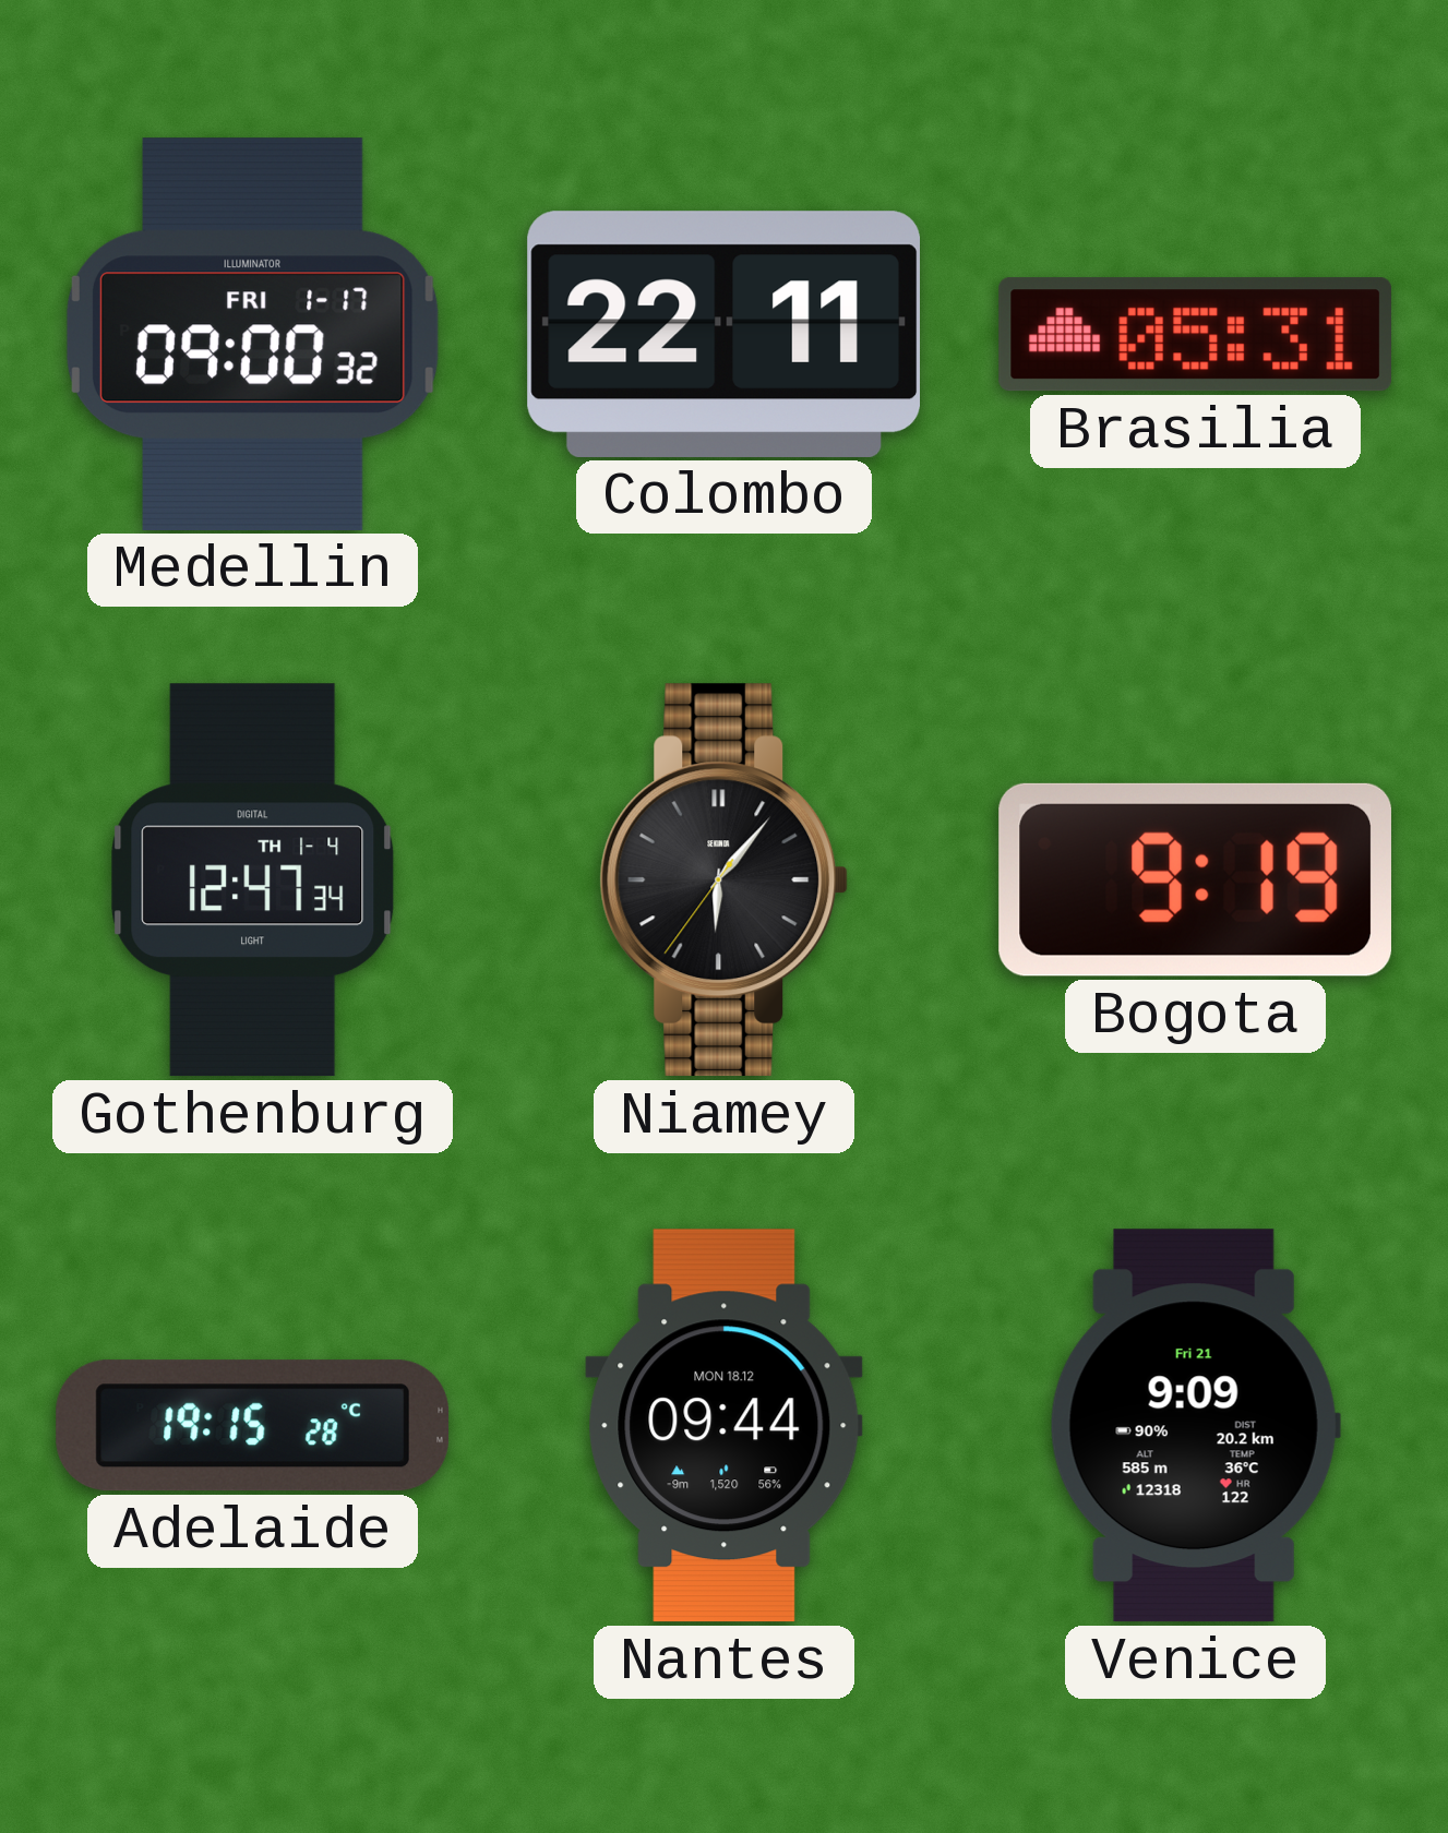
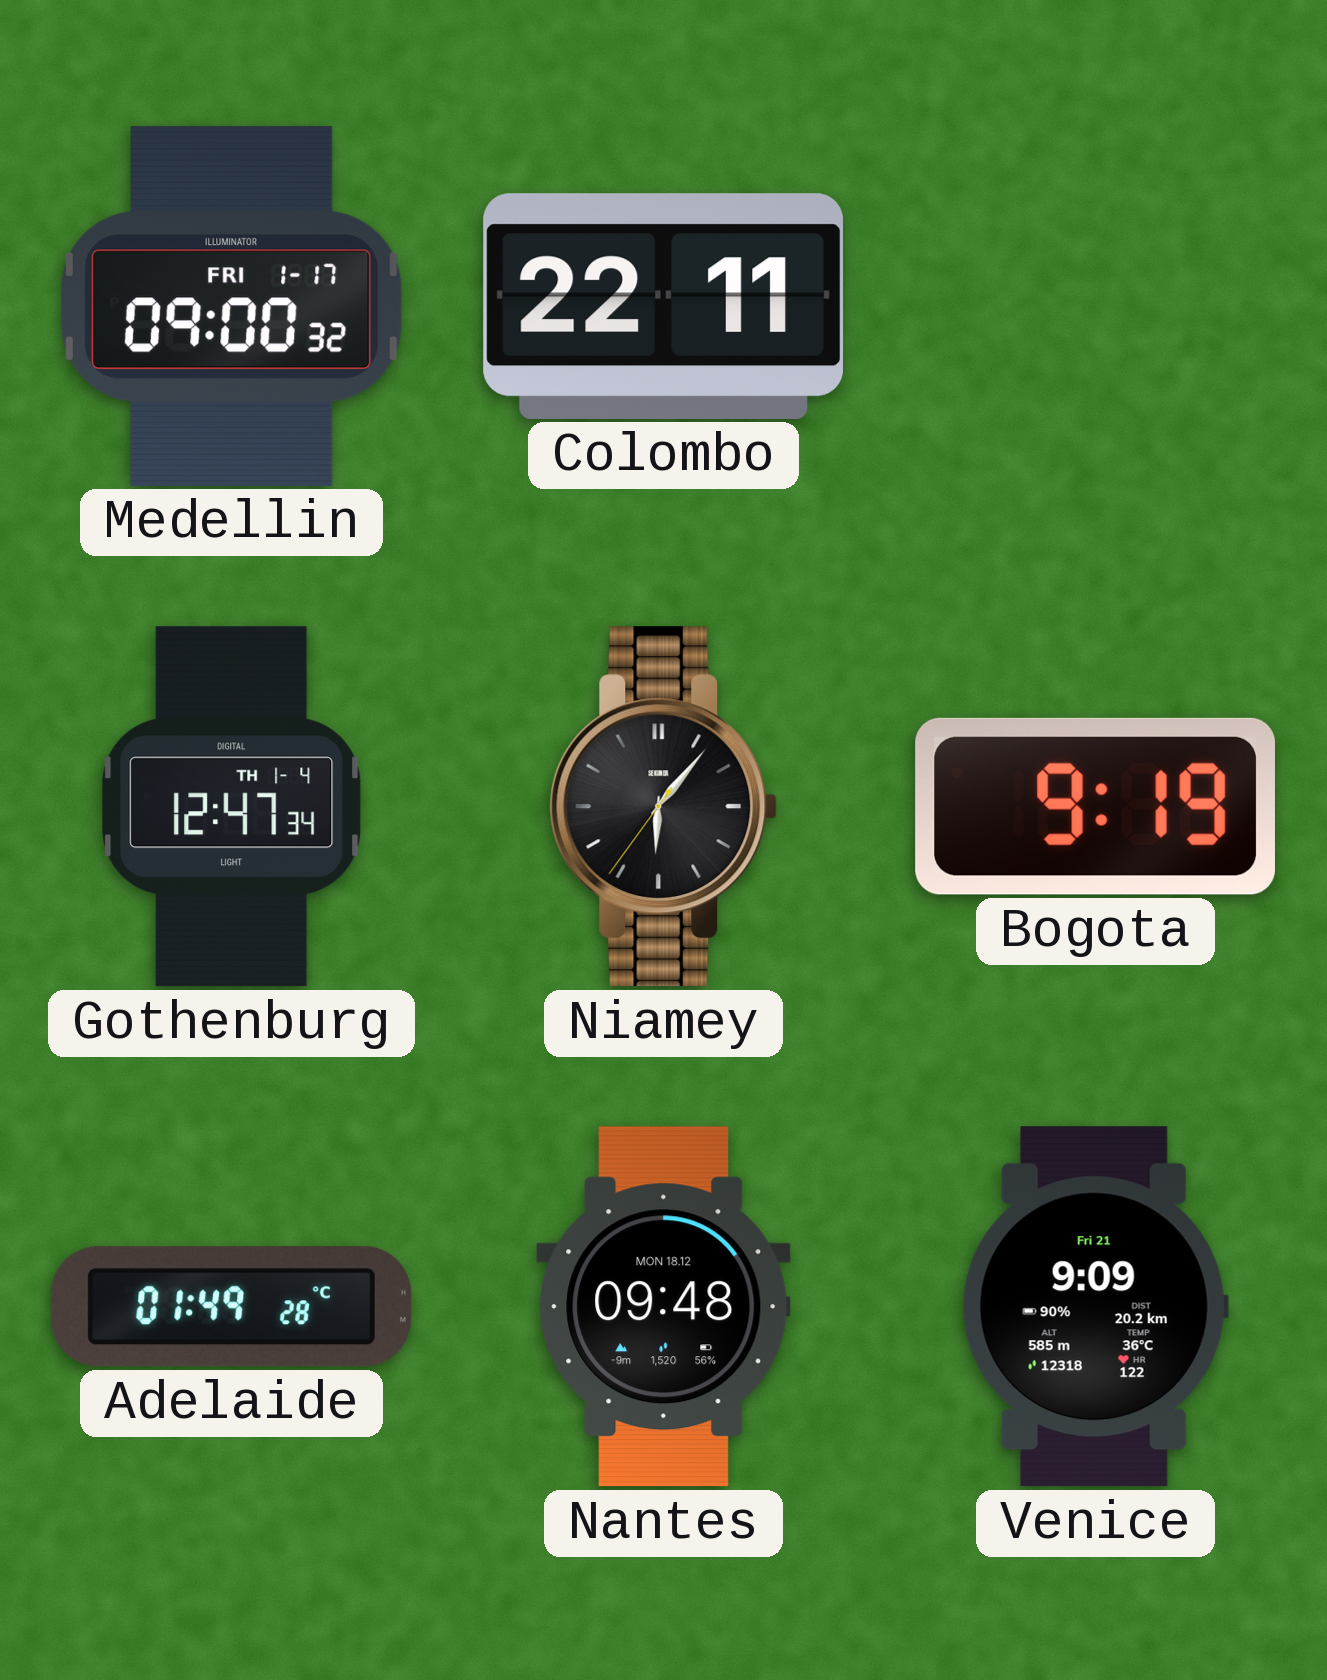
Brasilia: 05:31 -> none
Adelaide: 19:15 -> 01:49
Nantes: 09:44 -> 09:48
